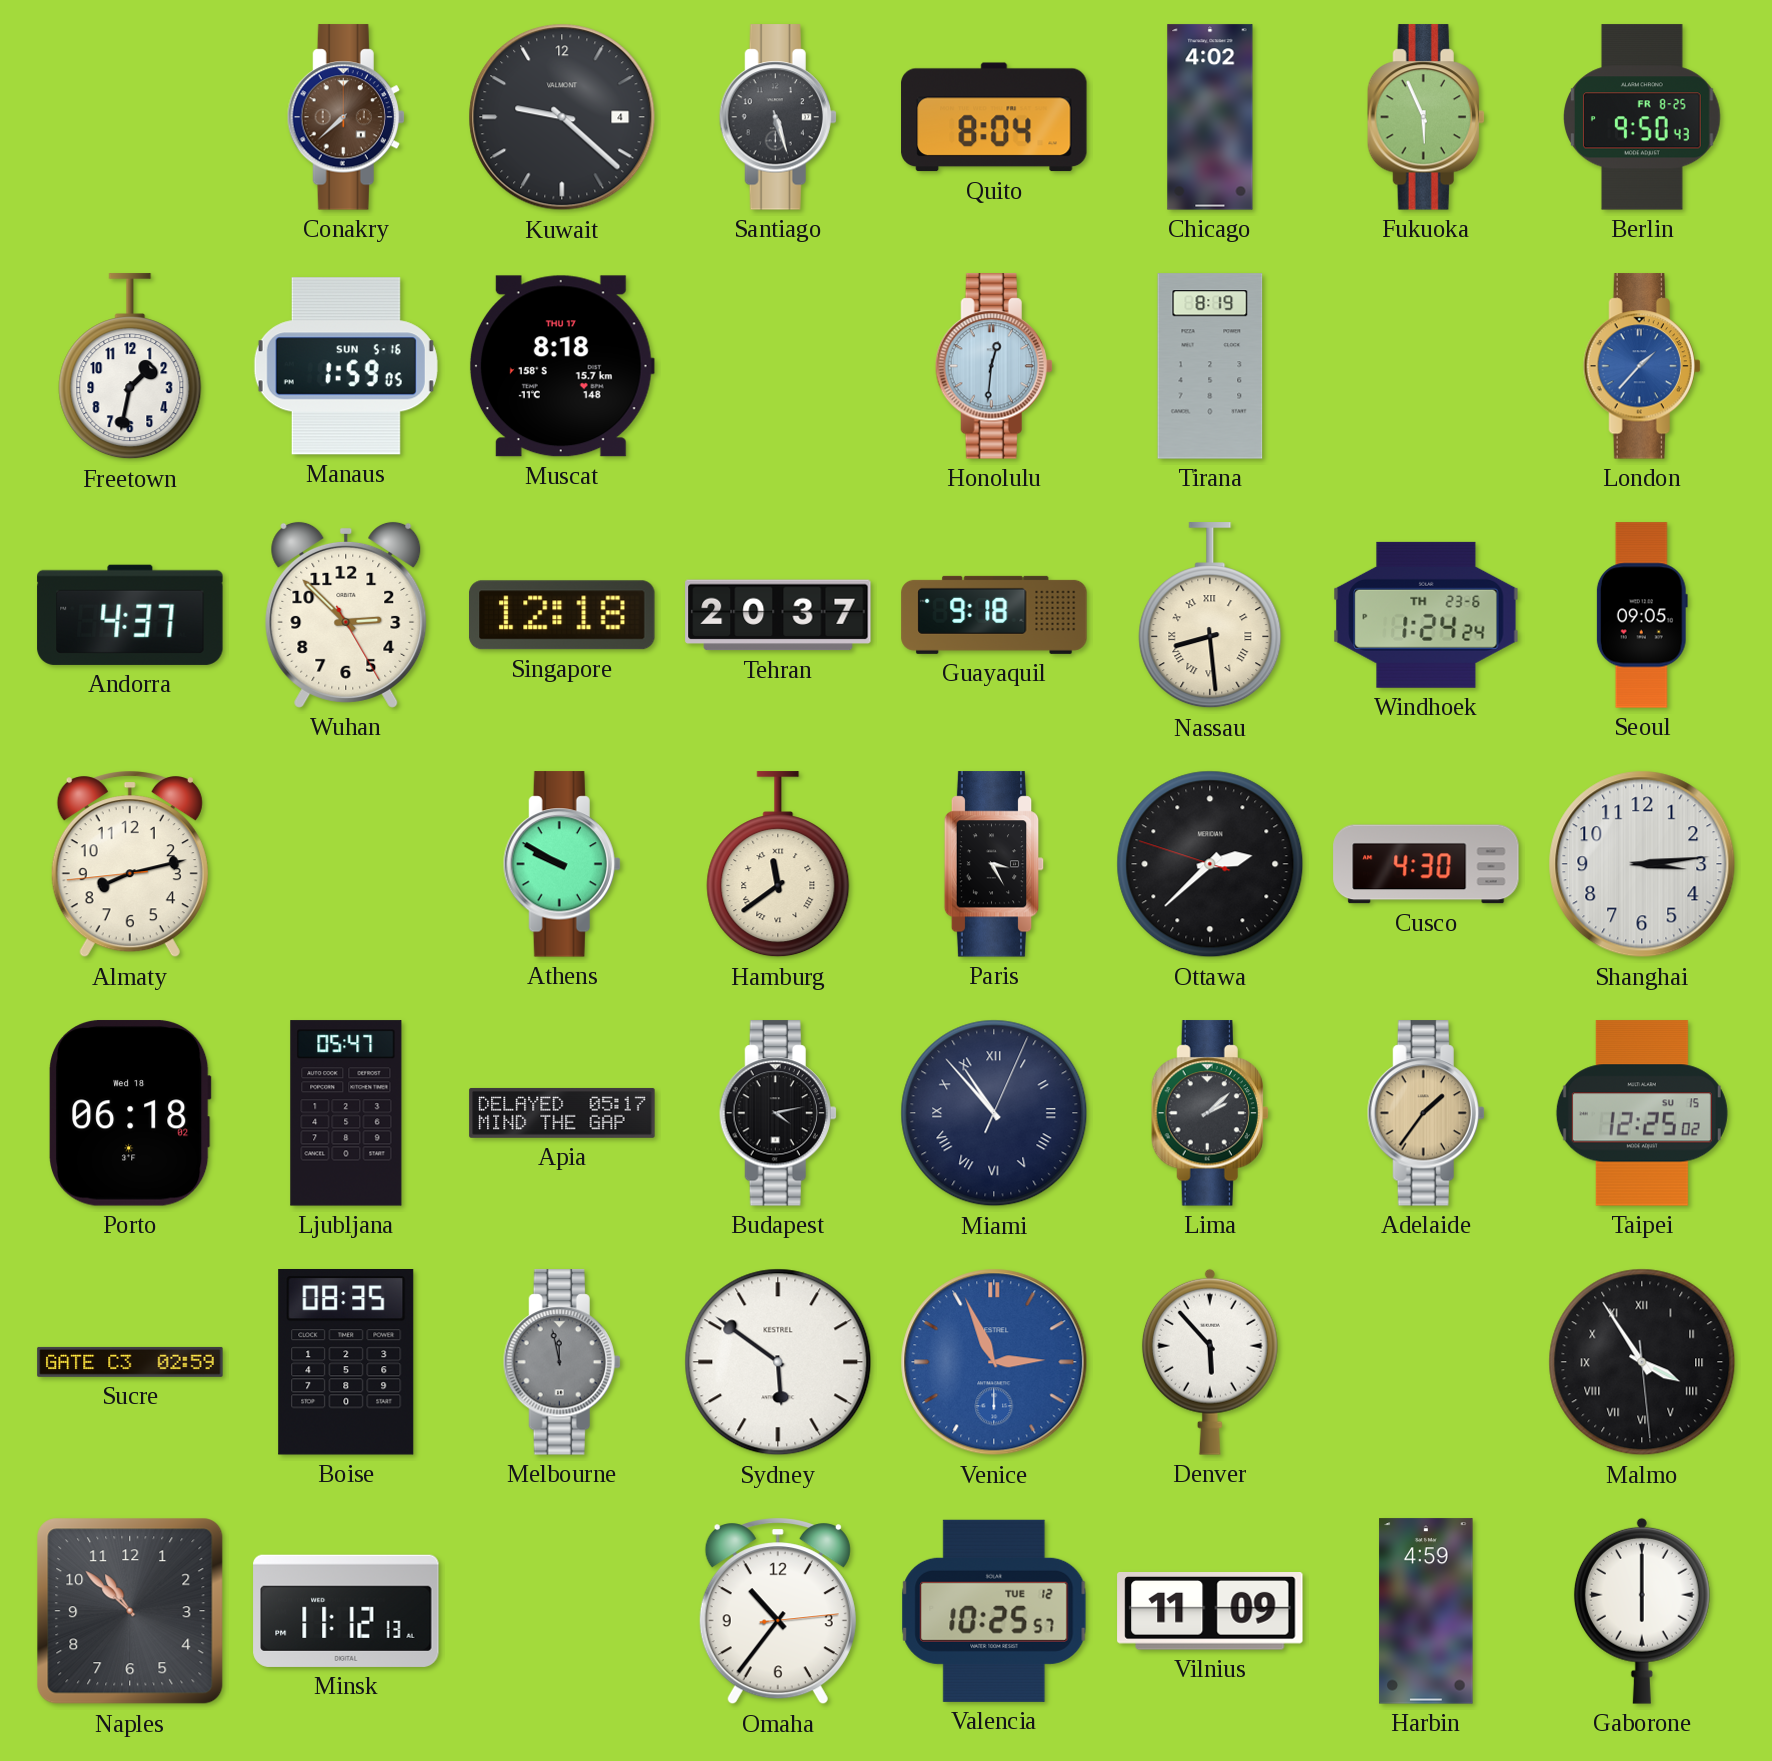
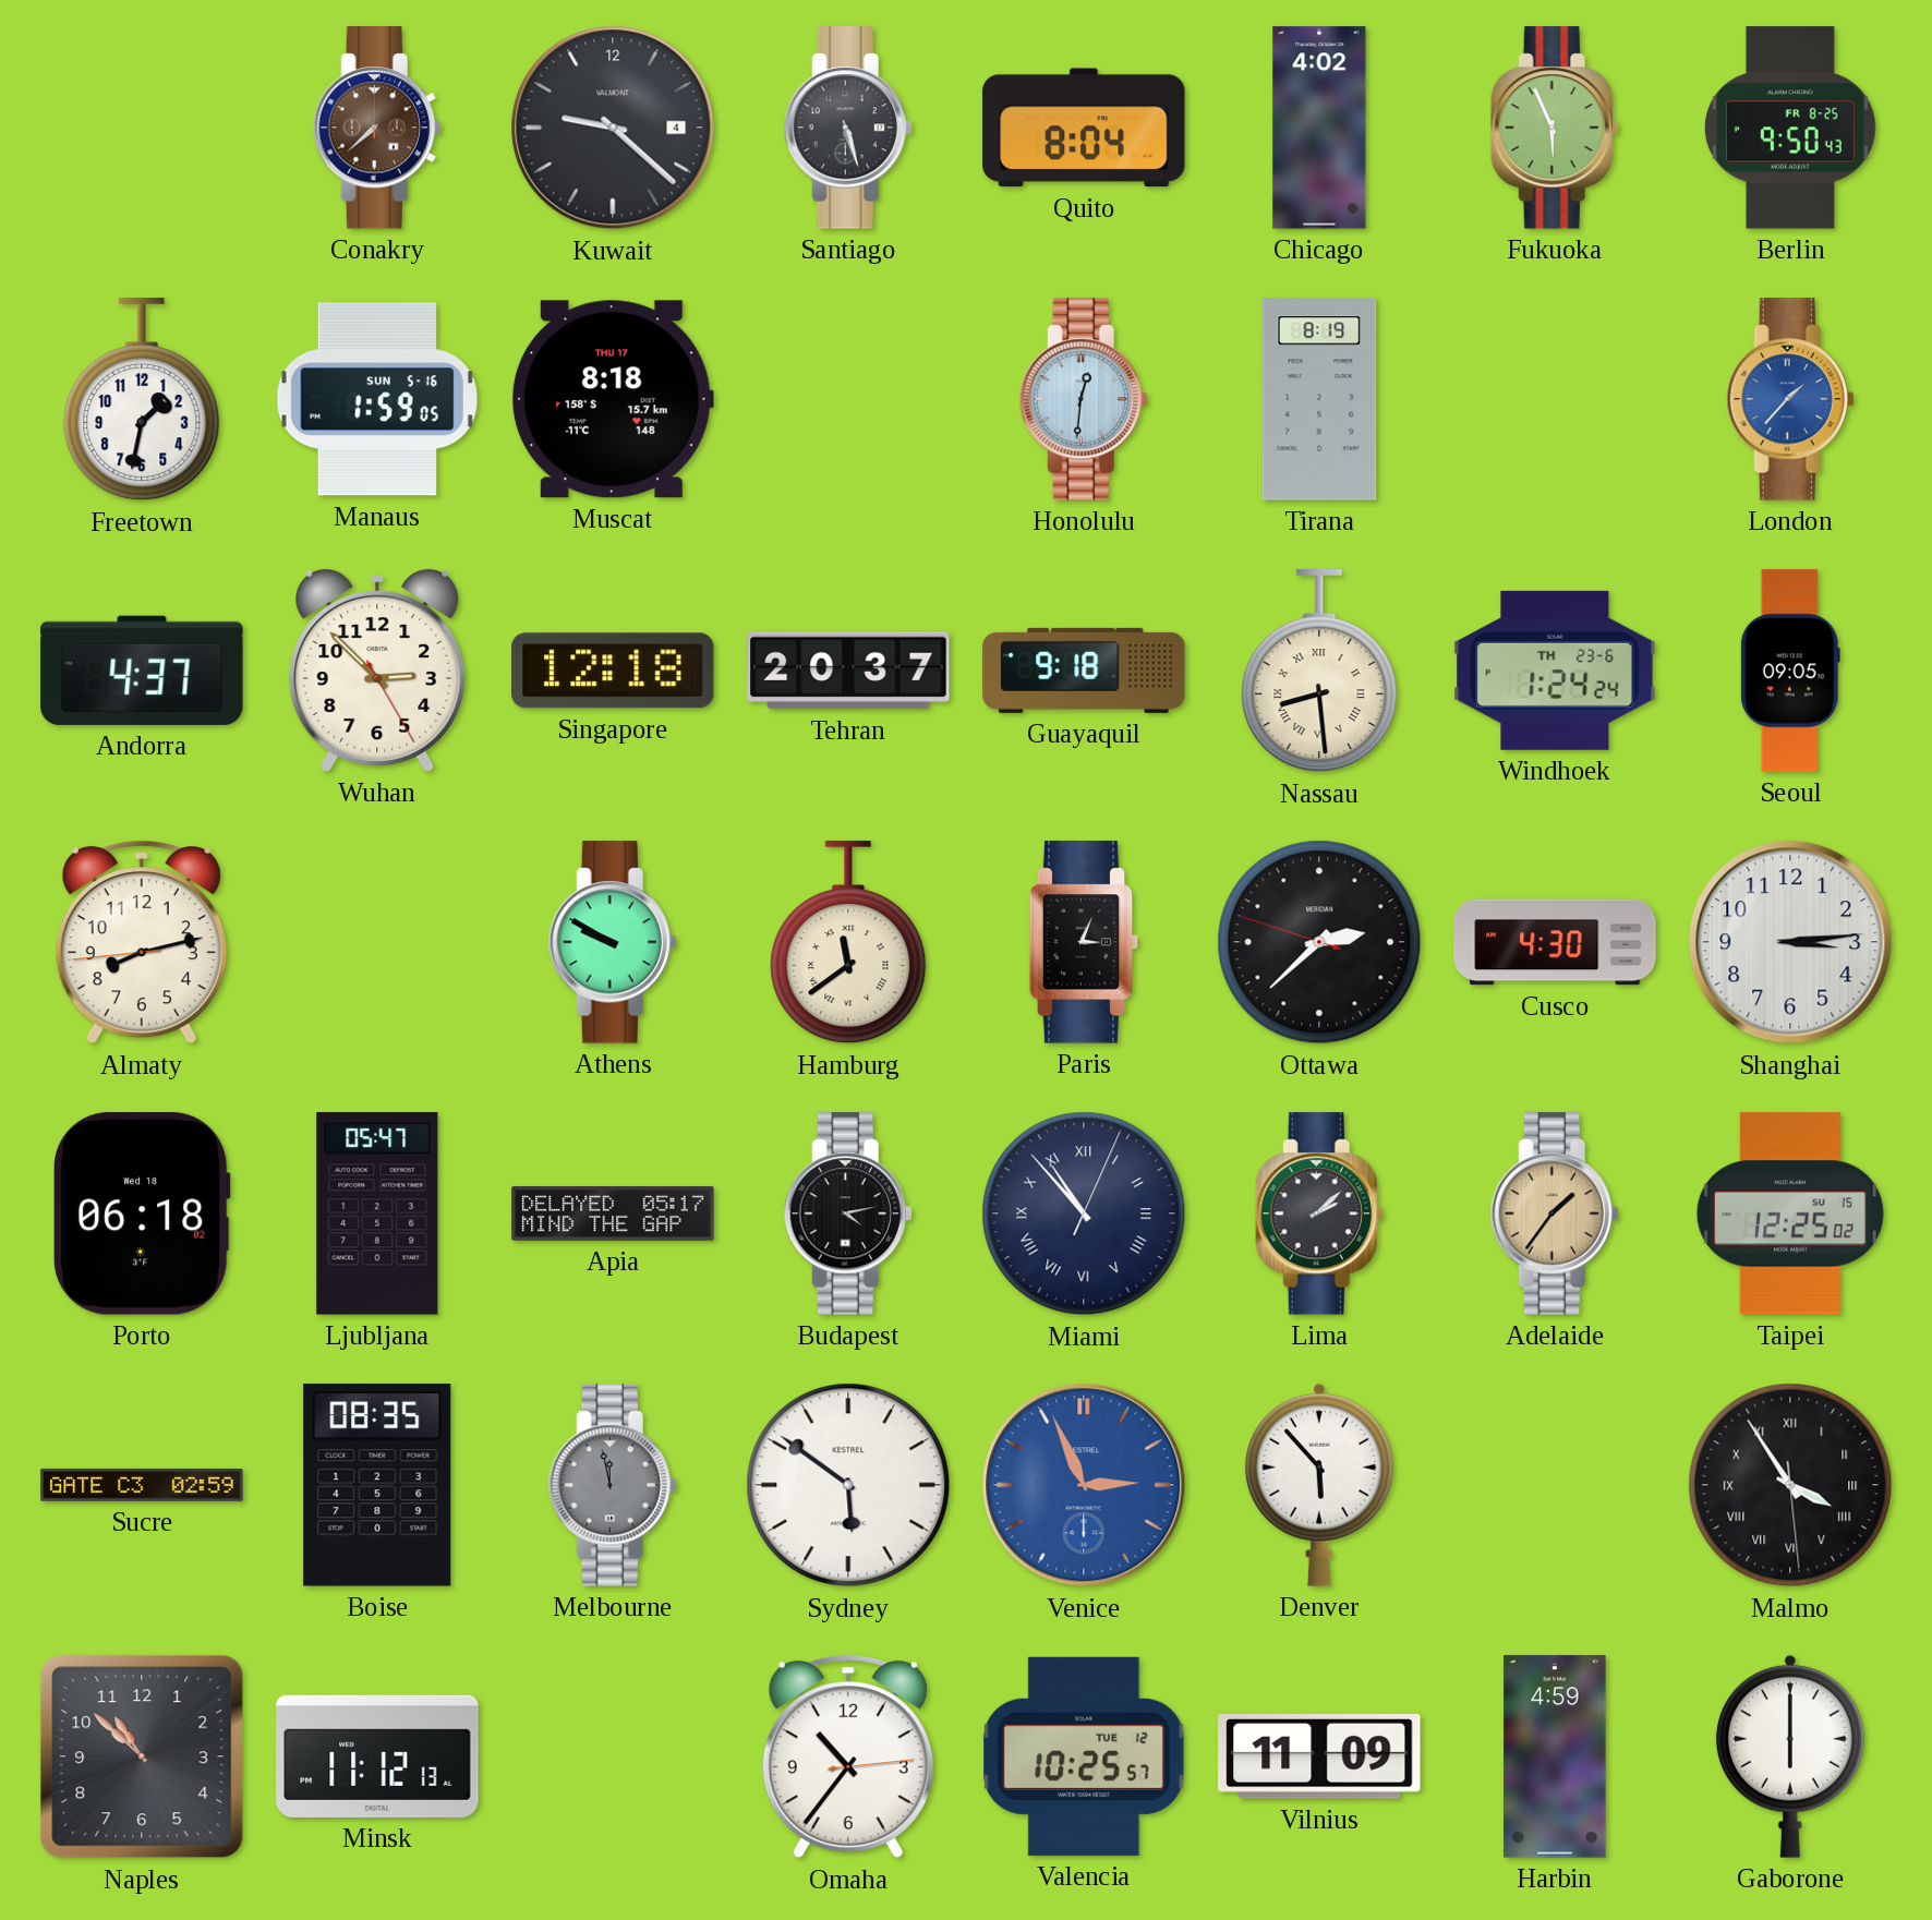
Paris: 3:25 -> 3:04
